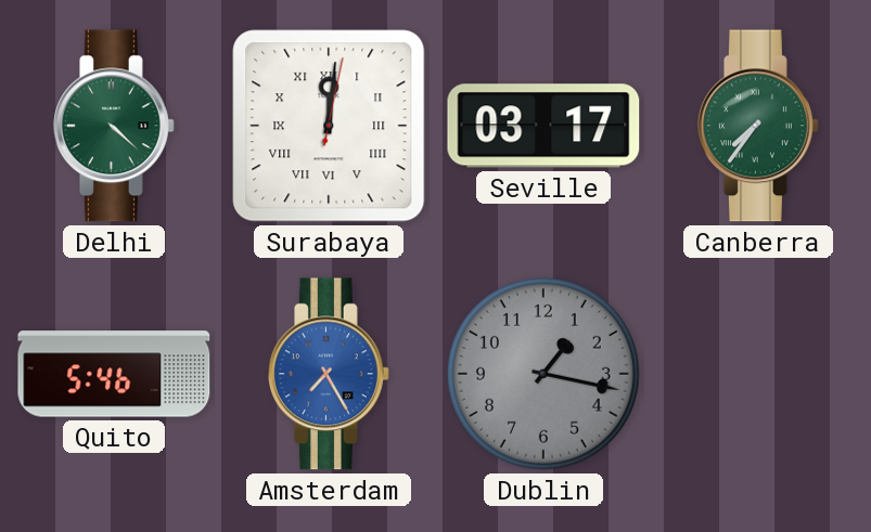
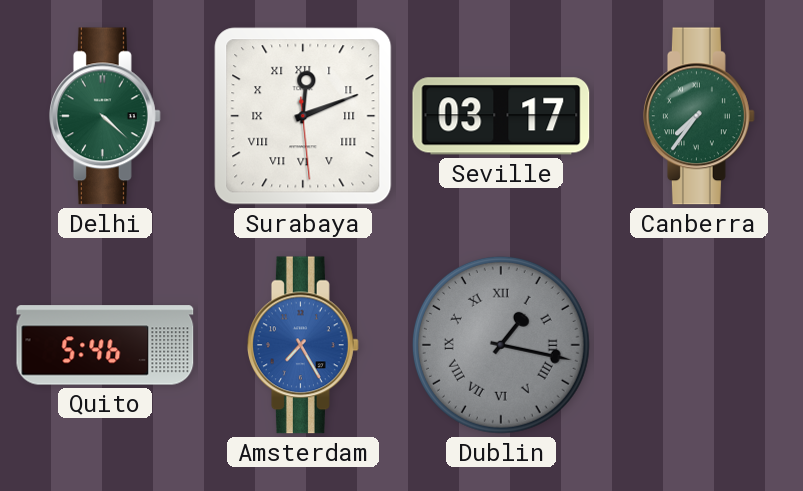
Surabaya: 12:01 -> 12:11
Dublin numerals: Arabic -> Roman
